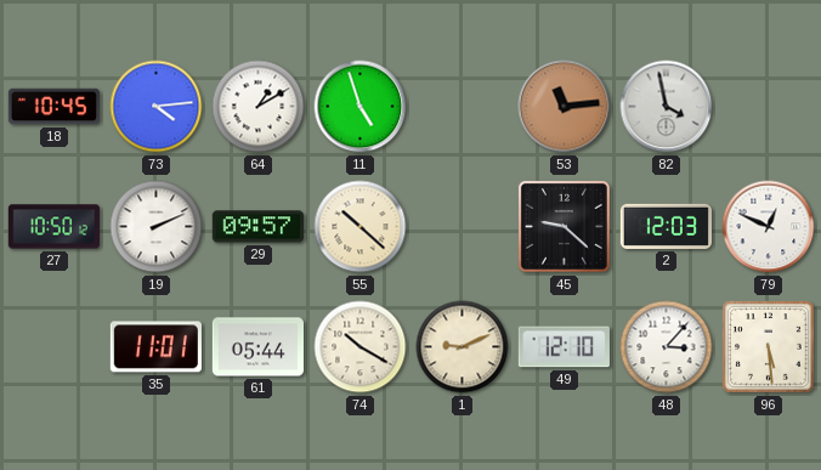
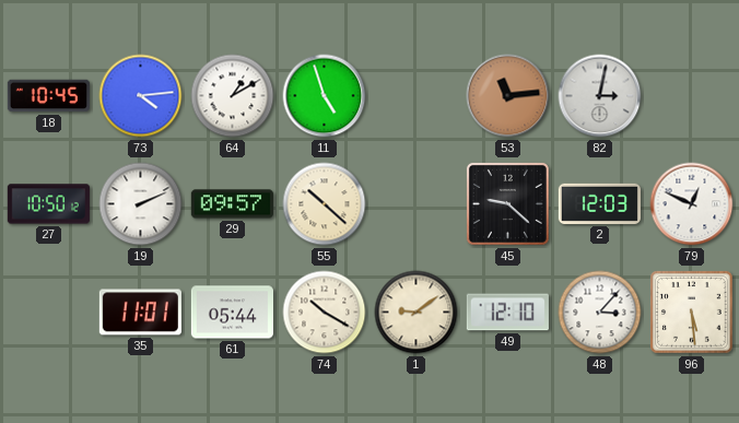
82: 3:58 -> 3:02
1: 9:11 -> 9:09
